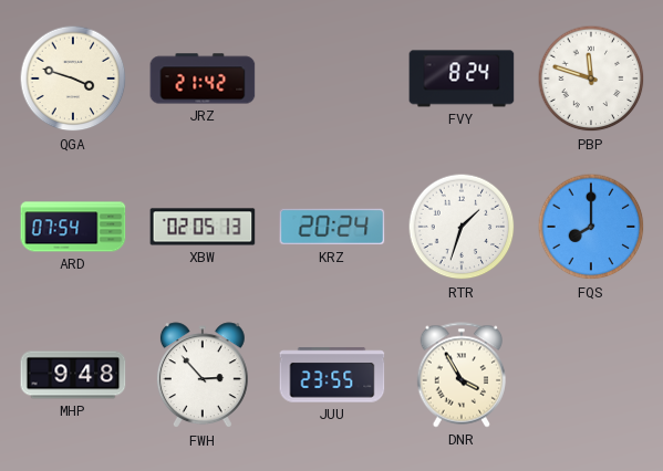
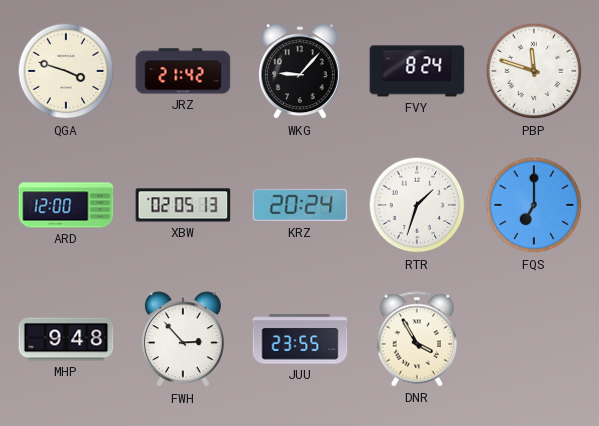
WKG: none -> 9:07
ARD: 07:54 -> 12:00
FQS: 8:00 -> 7:00
